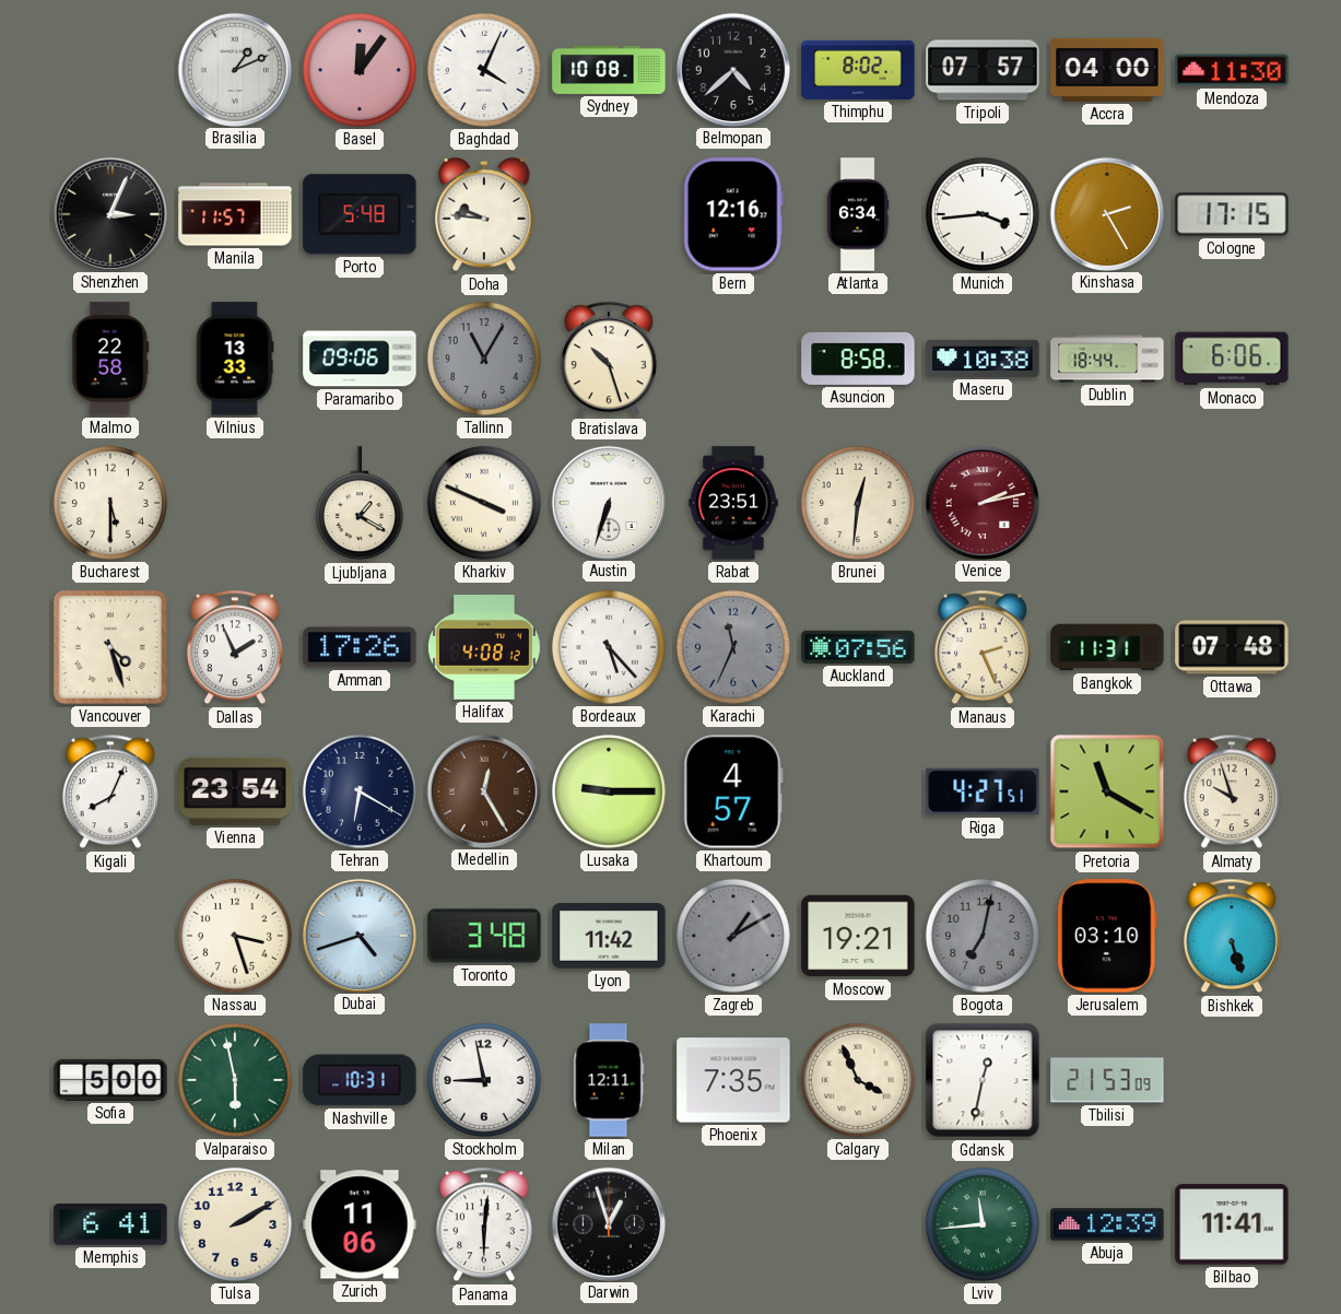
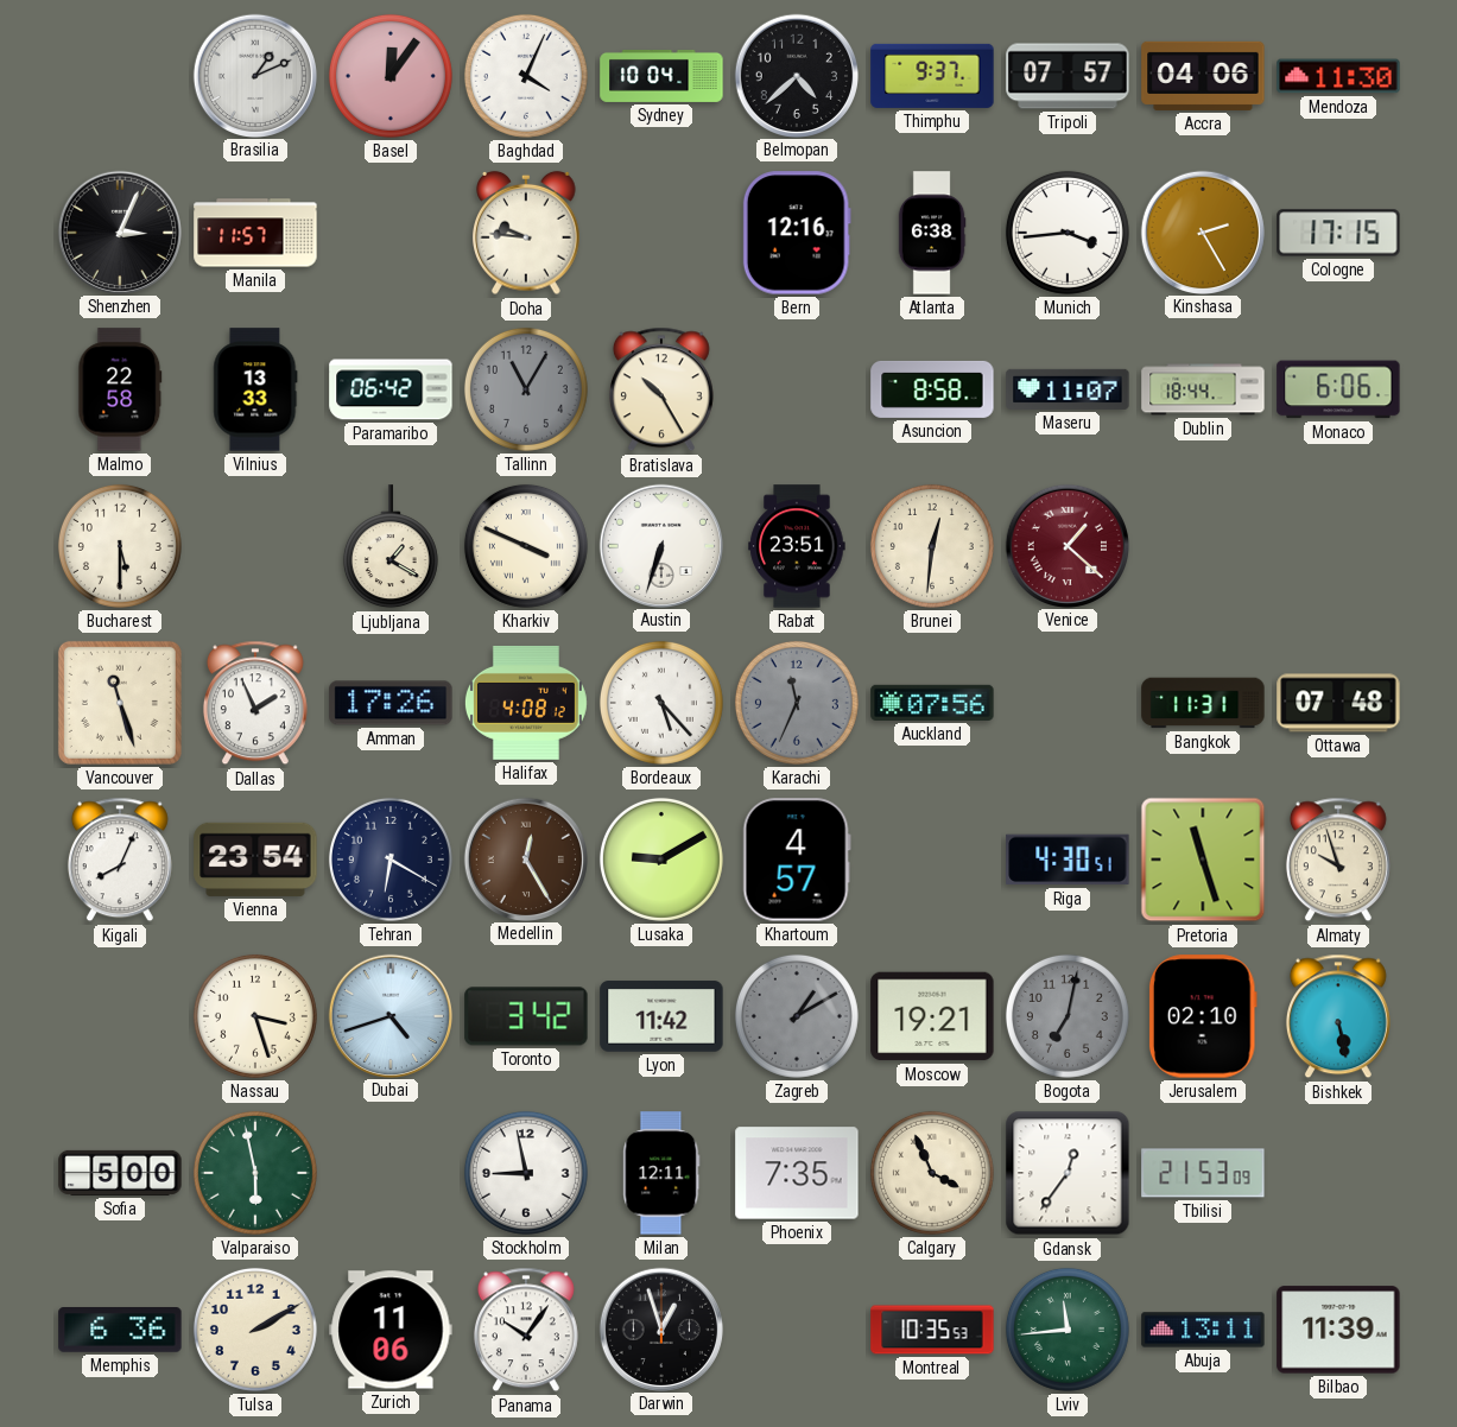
Sydney: 10:08 -> 10:04
Thimphu: 8:02 -> 9:37
Accra: 04:00 -> 04:06
Porto: 5:48 -> none
Atlanta: 6:34 -> 6:38
Paramaribo: 09:06 -> 06:42
Bratislava: 10:27 -> 10:25
Maseru: 10:38 -> 11:07
Venice: 2:13 -> 1:22
Vancouver: 4:27 -> 11:27
Manaus: 2:26 -> none
Lusaka: 9:15 -> 9:10
Riga: 4:27 -> 4:30
Pretoria: 11:20 -> 11:27
Toronto: 3:48 -> 3:42
Jerusalem: 03:10 -> 02:10
Bishkek: 5:27 -> 5:28
Nashville: 10:31 -> none
Gdansk: 12:32 -> 12:36
Memphis: 6:41 -> 6:36
Panama: 6:01 -> 10:06
Montreal: none -> 10:35
Abuja: 12:39 -> 13:11
Bilbao: 11:41 -> 11:39
